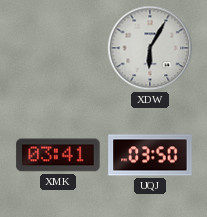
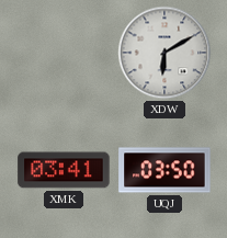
XDW: 6:05 -> 6:10
